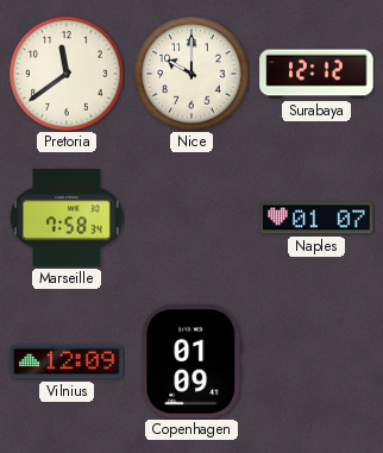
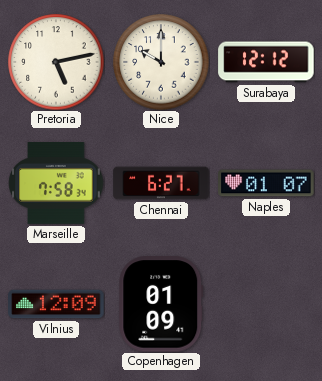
Pretoria: 11:39 -> 5:13
Chennai: none -> 6:27
